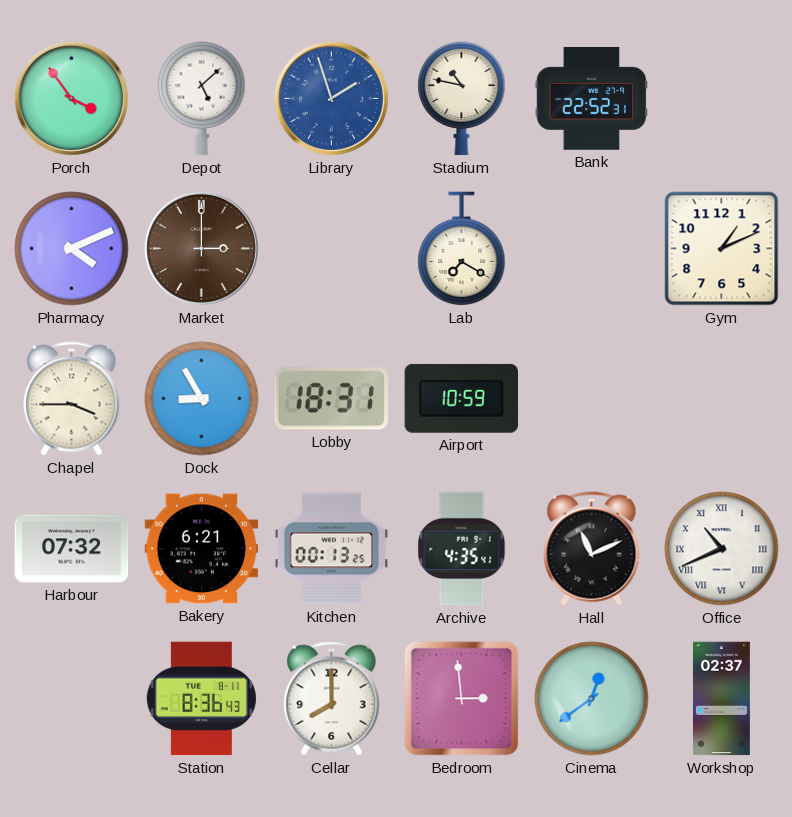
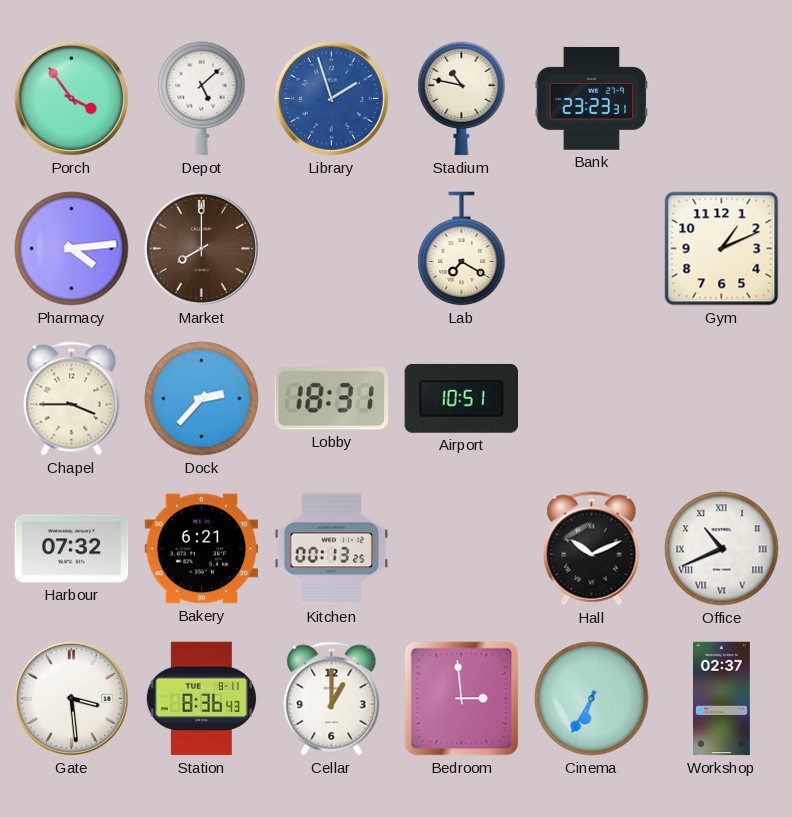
Bank: 22:52 -> 23:23
Pharmacy: 4:11 -> 4:14
Market: 3:00 -> 8:00
Dock: 8:55 -> 2:37
Airport: 10:59 -> 10:51
Archive: 4:35 -> none
Hall: 11:11 -> 10:11
Gate: none -> 3:29
Cellar: 8:00 -> 1:00
Cinema: 12:39 -> 6:35
